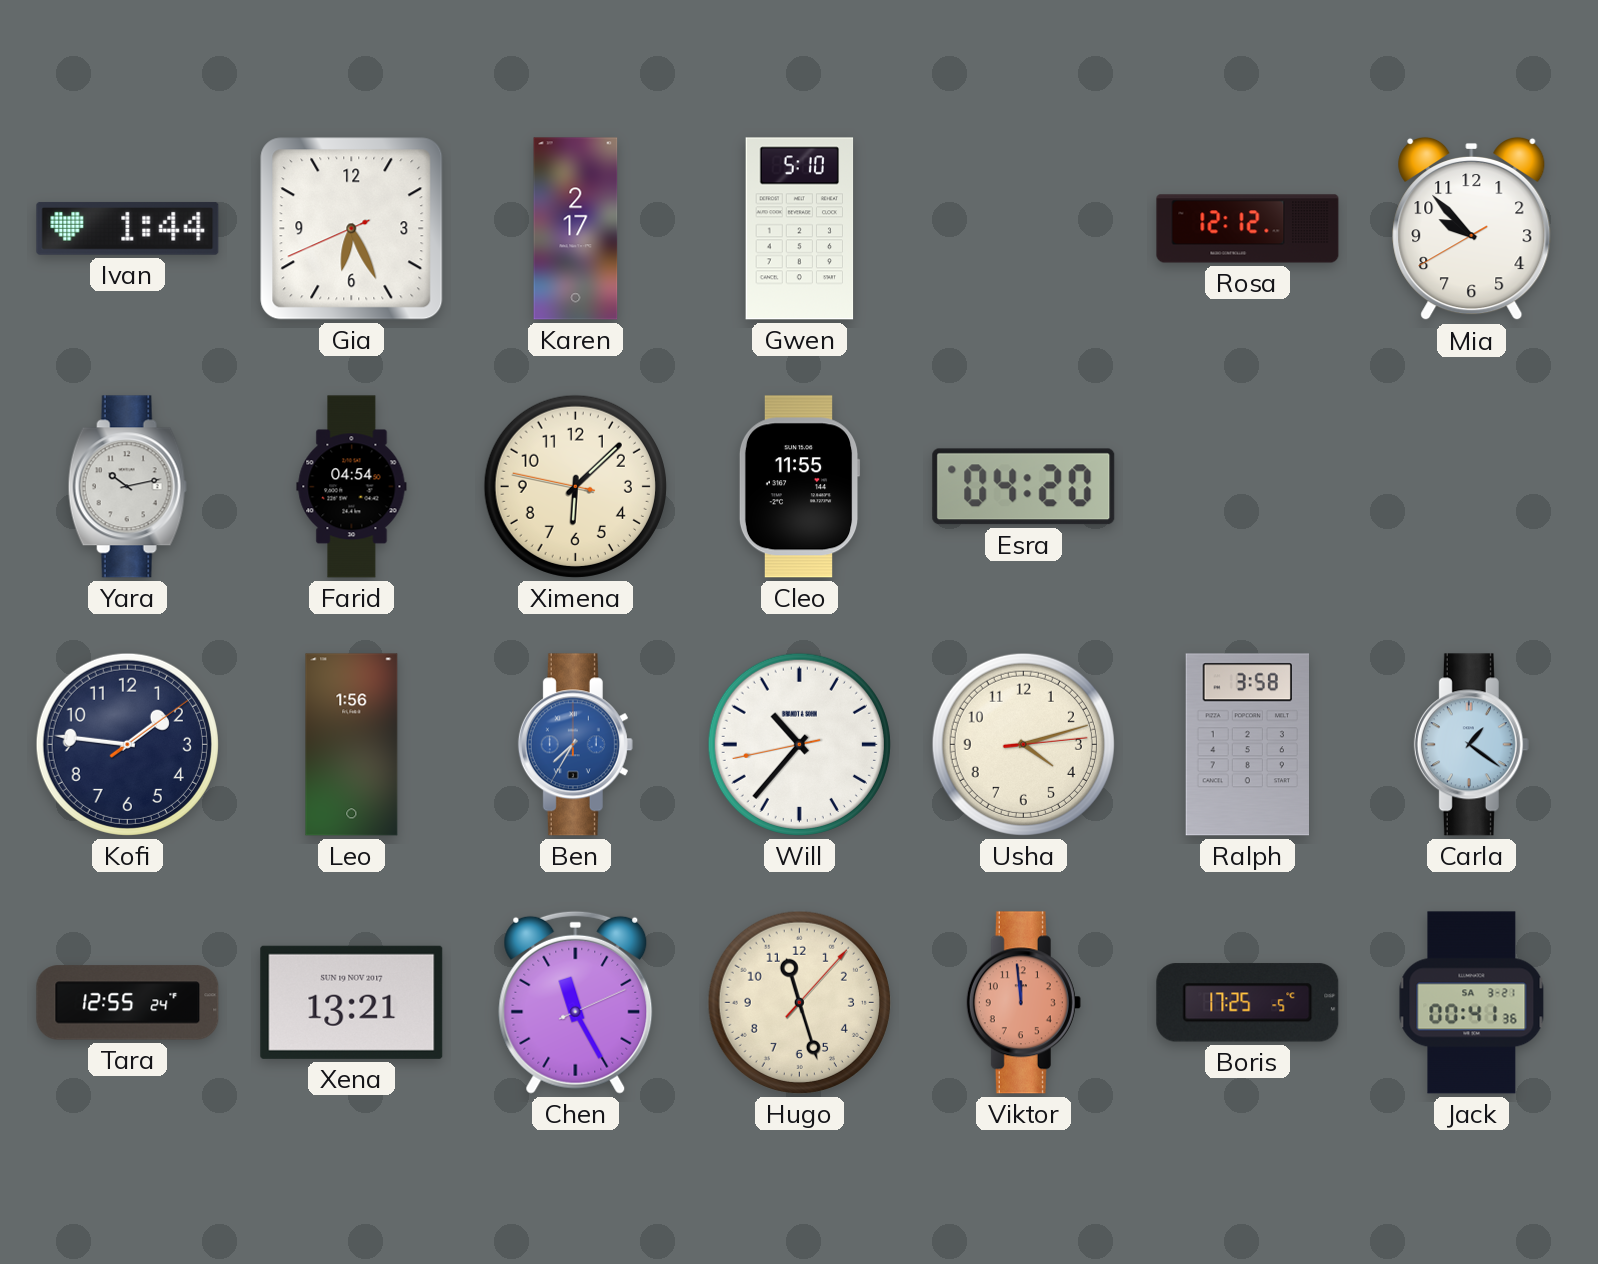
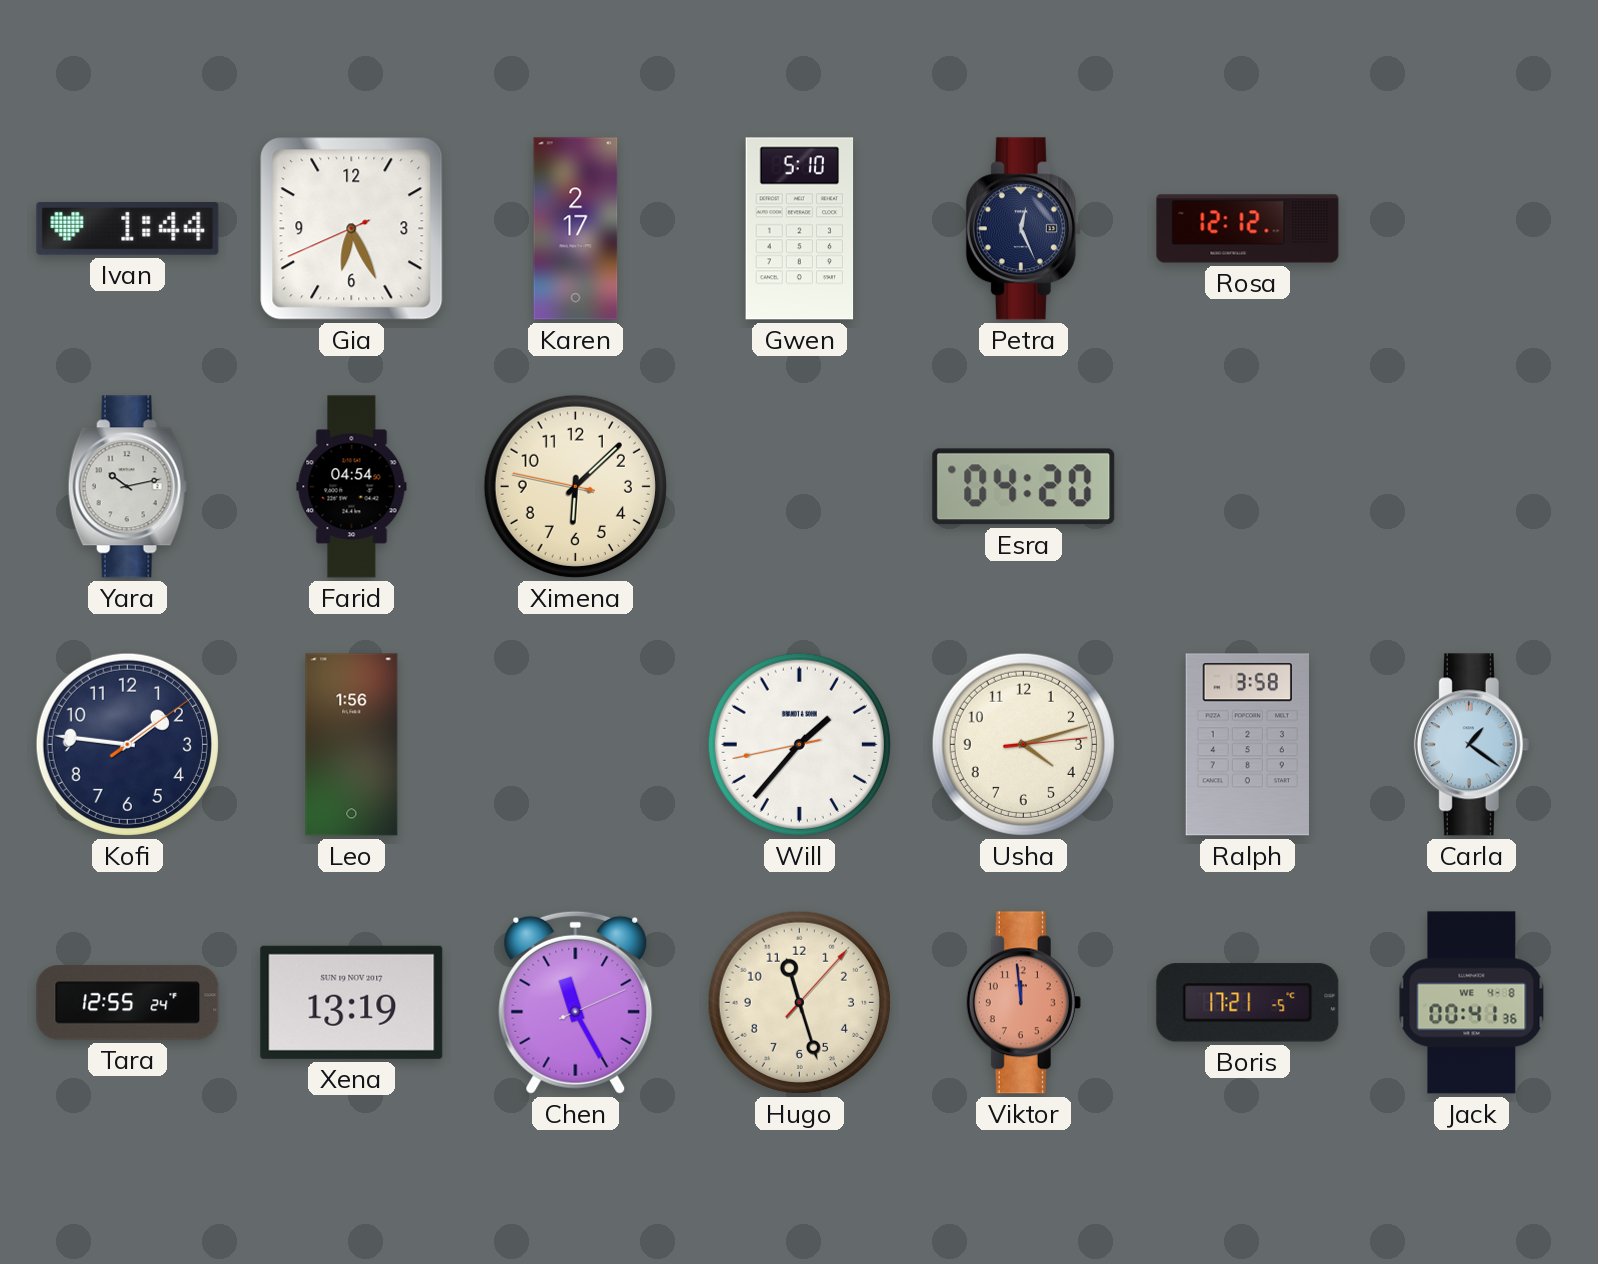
Petra: none -> 12:26
Mia: 9:52 -> none
Cleo: 11:55 -> none
Ben: 7:35 -> none
Will: 10:36 -> 1:36
Xena: 13:21 -> 13:19
Boris: 17:25 -> 17:21
Jack date: SA 3-21 -> WE 4-8
